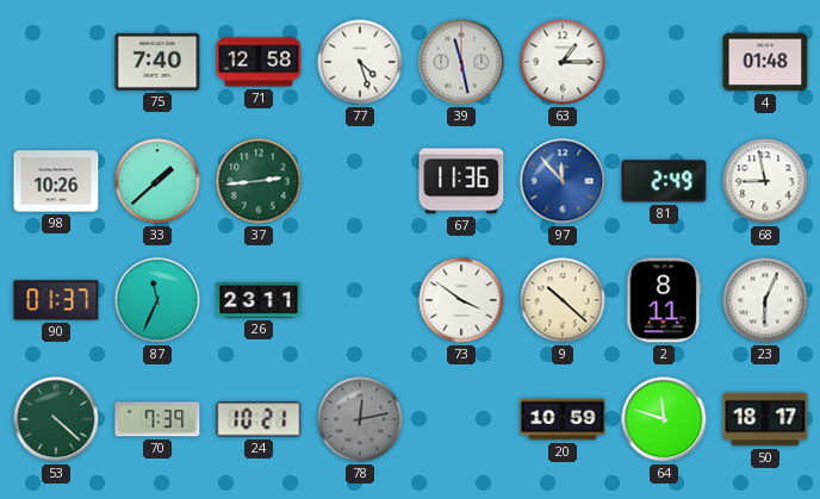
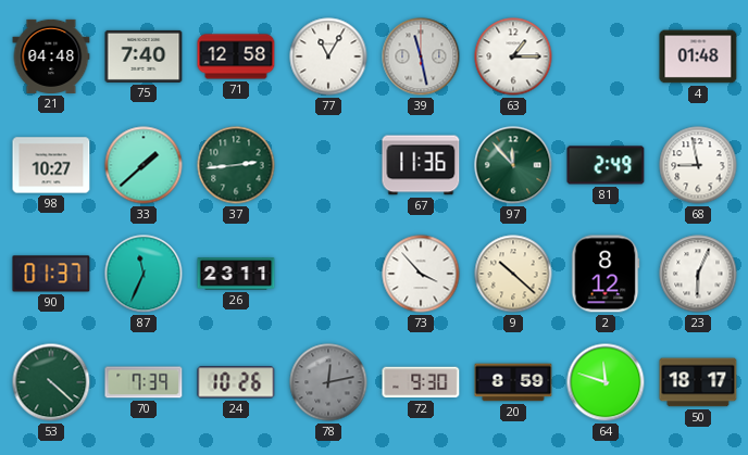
21: none -> 04:48
77: 4:27 -> 11:05
98: 10:26 -> 10:27
97 dial: blue -> green
73: 3:51 -> 3:53
2: 8:11 -> 8:12
24: 10:21 -> 10:26
72: none -> 9:30
20: 10:59 -> 8:59
